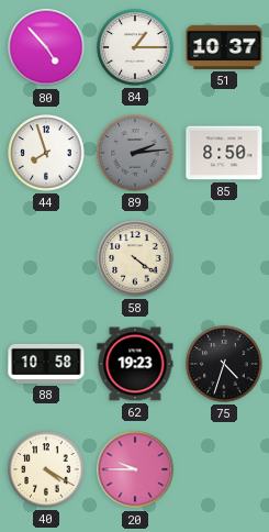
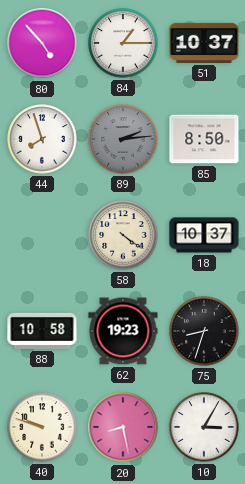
18: none -> 10:37
75: 4:33 -> 8:33
40: 4:20 -> 9:48
20: 9:45 -> 8:28
10: none -> 3:05
